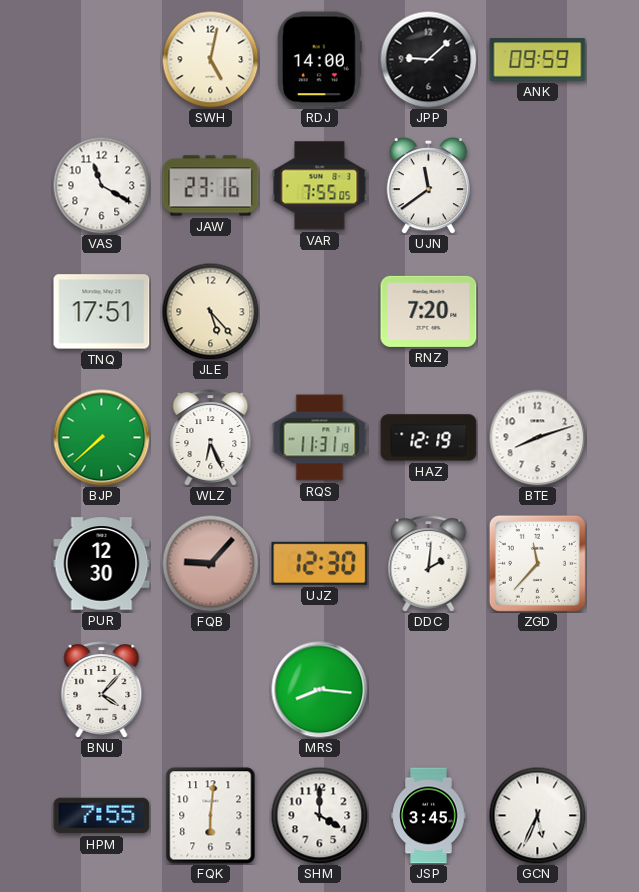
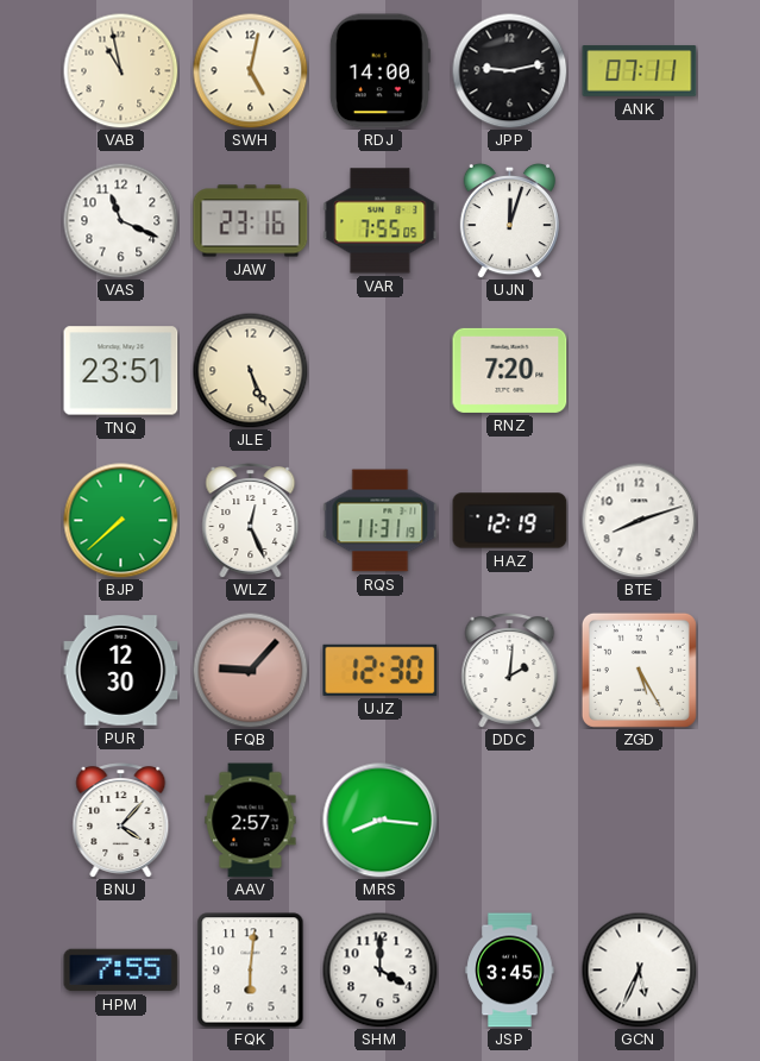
VAB: none -> 10:58
JPP: 9:08 -> 9:13
ANK: 09:59 -> 07:11
VAS: 11:20 -> 11:19
UJN: 11:39 -> 12:03
TNQ: 17:51 -> 23:51
JLE: 5:23 -> 5:26
WLZ: 6:26 -> 12:26
ZGD: 11:37 -> 5:25
AAV: none -> 2:57
